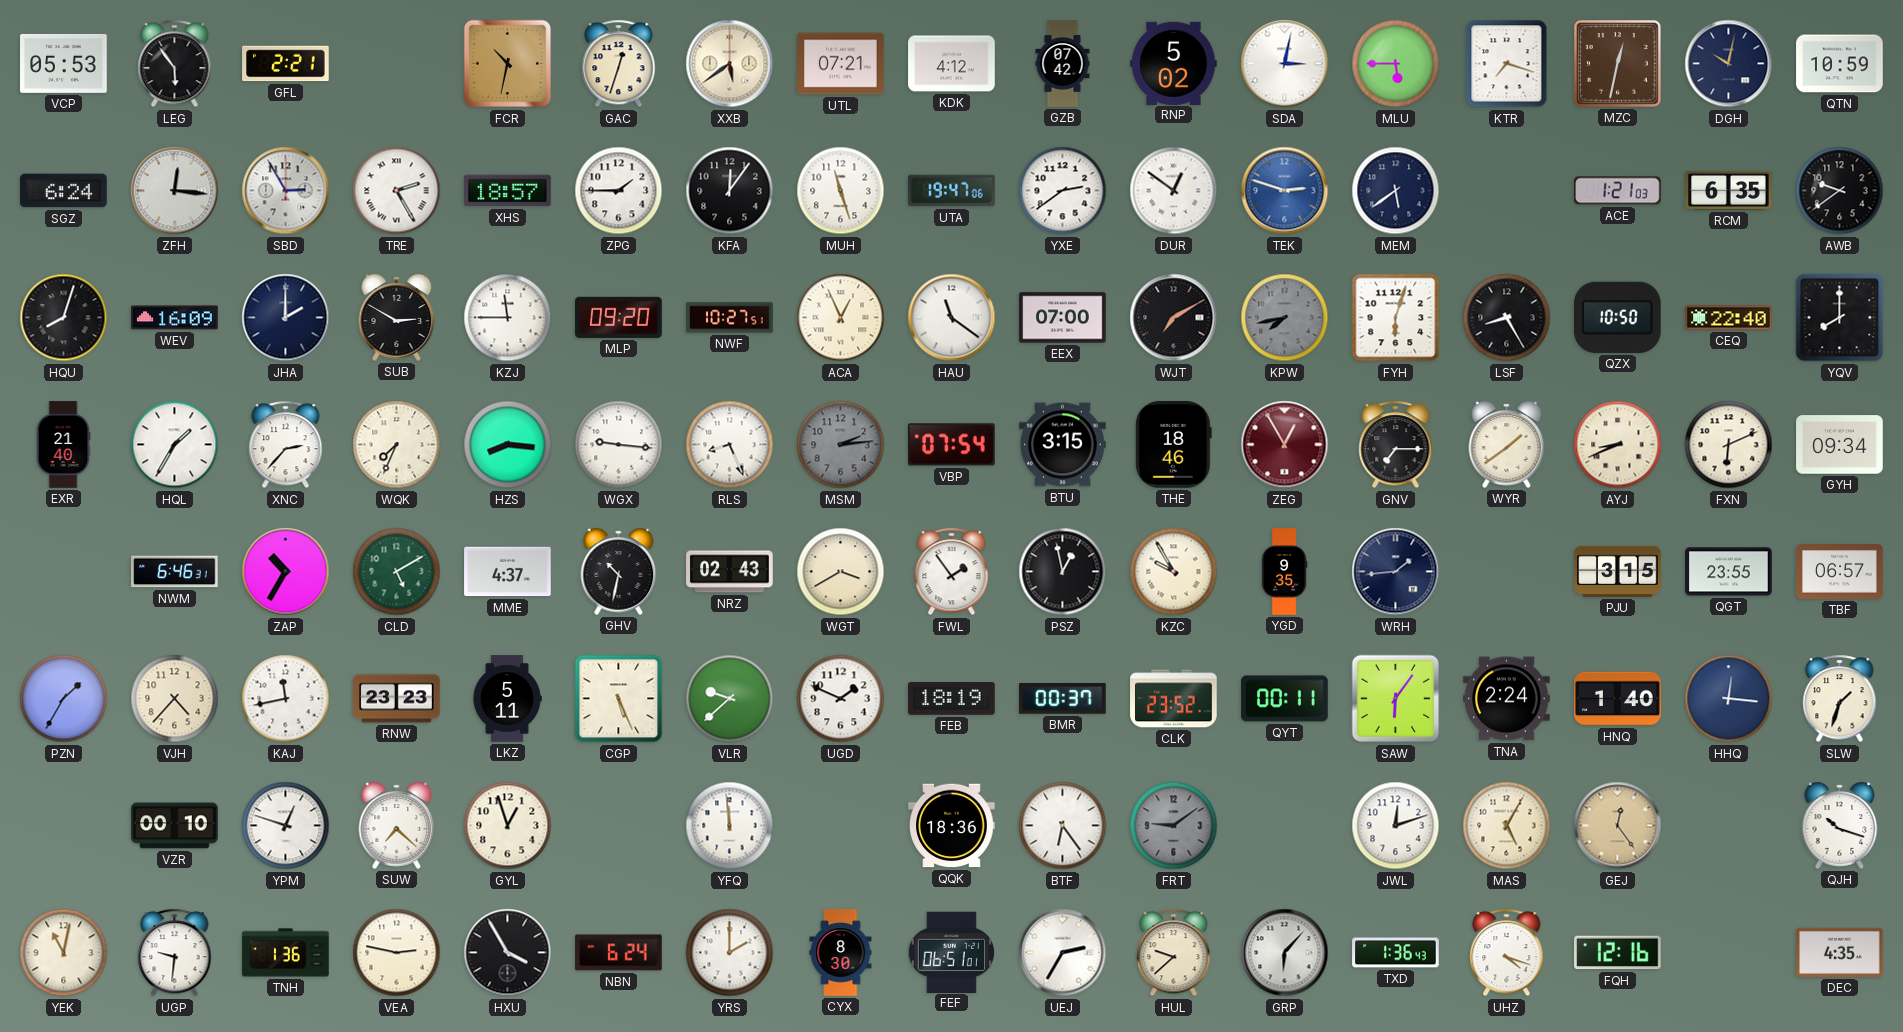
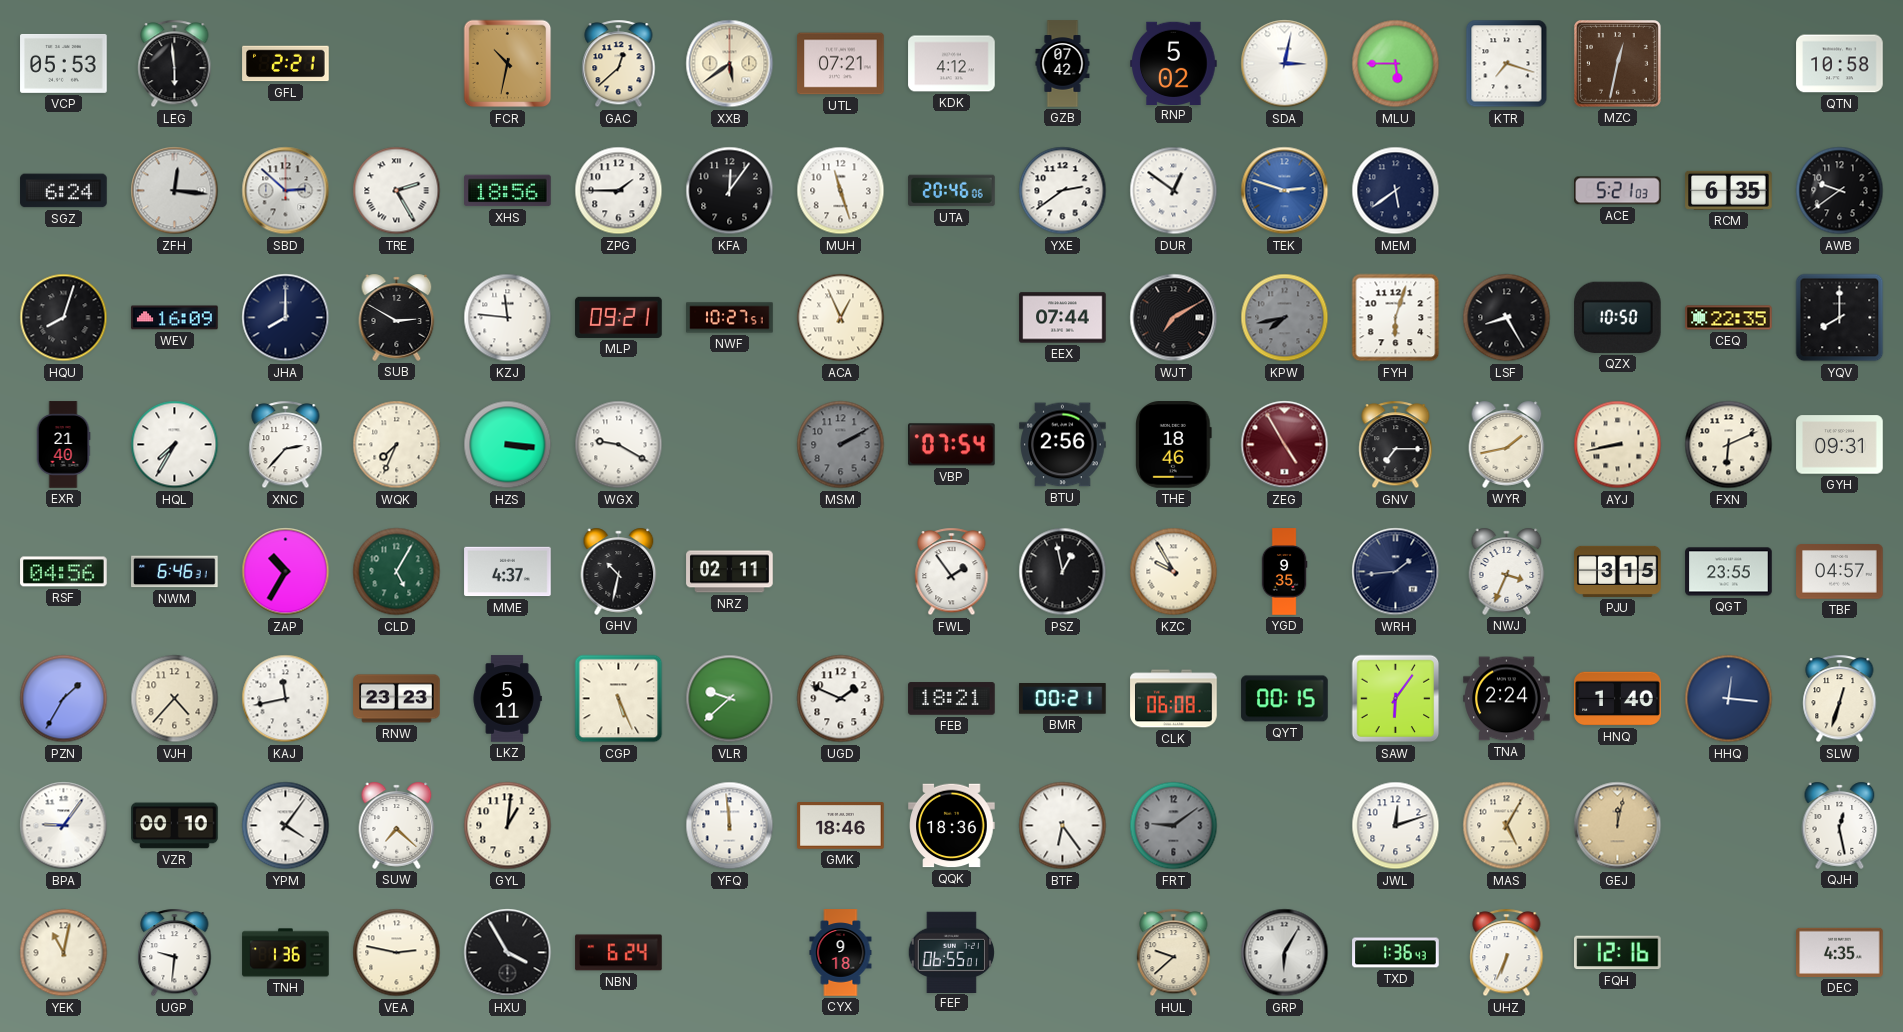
LEG: 5:54 -> 5:59
GAC: 12:33 -> 12:38
DGH: 10:02 -> none
QTN: 10:59 -> 10:58
SBD: 2:55 -> 2:52
XHS: 18:57 -> 18:56
UTA: 19:47 -> 20:46
ACE: 1:21 -> 5:21
JHA: 2:00 -> 8:00
KZJ: 11:45 -> 11:46
MLP: 09:20 -> 09:21
HAU: 11:21 -> none
EEX: 07:00 -> 07:44
CEQ: 22:40 -> 22:35
HQL: 1:35 -> 7:35
HZS: 8:16 -> 3:16
WGX: 9:16 -> 9:20
RLS: 8:26 -> none
MSM: 2:14 -> 2:10
BTU: 3:15 -> 2:56
ZEG: 12:55 -> 4:55
WYR: 1:39 -> 1:43
AYJ: 8:41 -> 8:43
GYH: 09:34 -> 09:31
RSF: none -> 04:56
CLD: 5:10 -> 5:05
NRZ: 02:43 -> 02:11
WGT: 3:40 -> none
NWJ: none -> 3:34
TBF: 06:57 -> 04:57
FEB: 18:19 -> 18:21
BMR: 00:37 -> 00:21
CLK: 23:52 -> 06:08
QYT: 00:11 -> 00:15
SLW: 1:33 -> 12:33
BPA: none -> 9:06
YPM: 12:48 -> 4:06
GYL: 12:57 -> 1:01
GMK: none -> 18:46
GEJ: 12:24 -> 12:02
QJH: 10:18 -> 12:28
YRS: 2:00 -> none
CYX: 8:30 -> 9:18
FEF: 06:51 -> 06:55
UEJ: 2:35 -> none
GRP: 6:07 -> 6:05
UHZ: 4:18 -> 6:34
